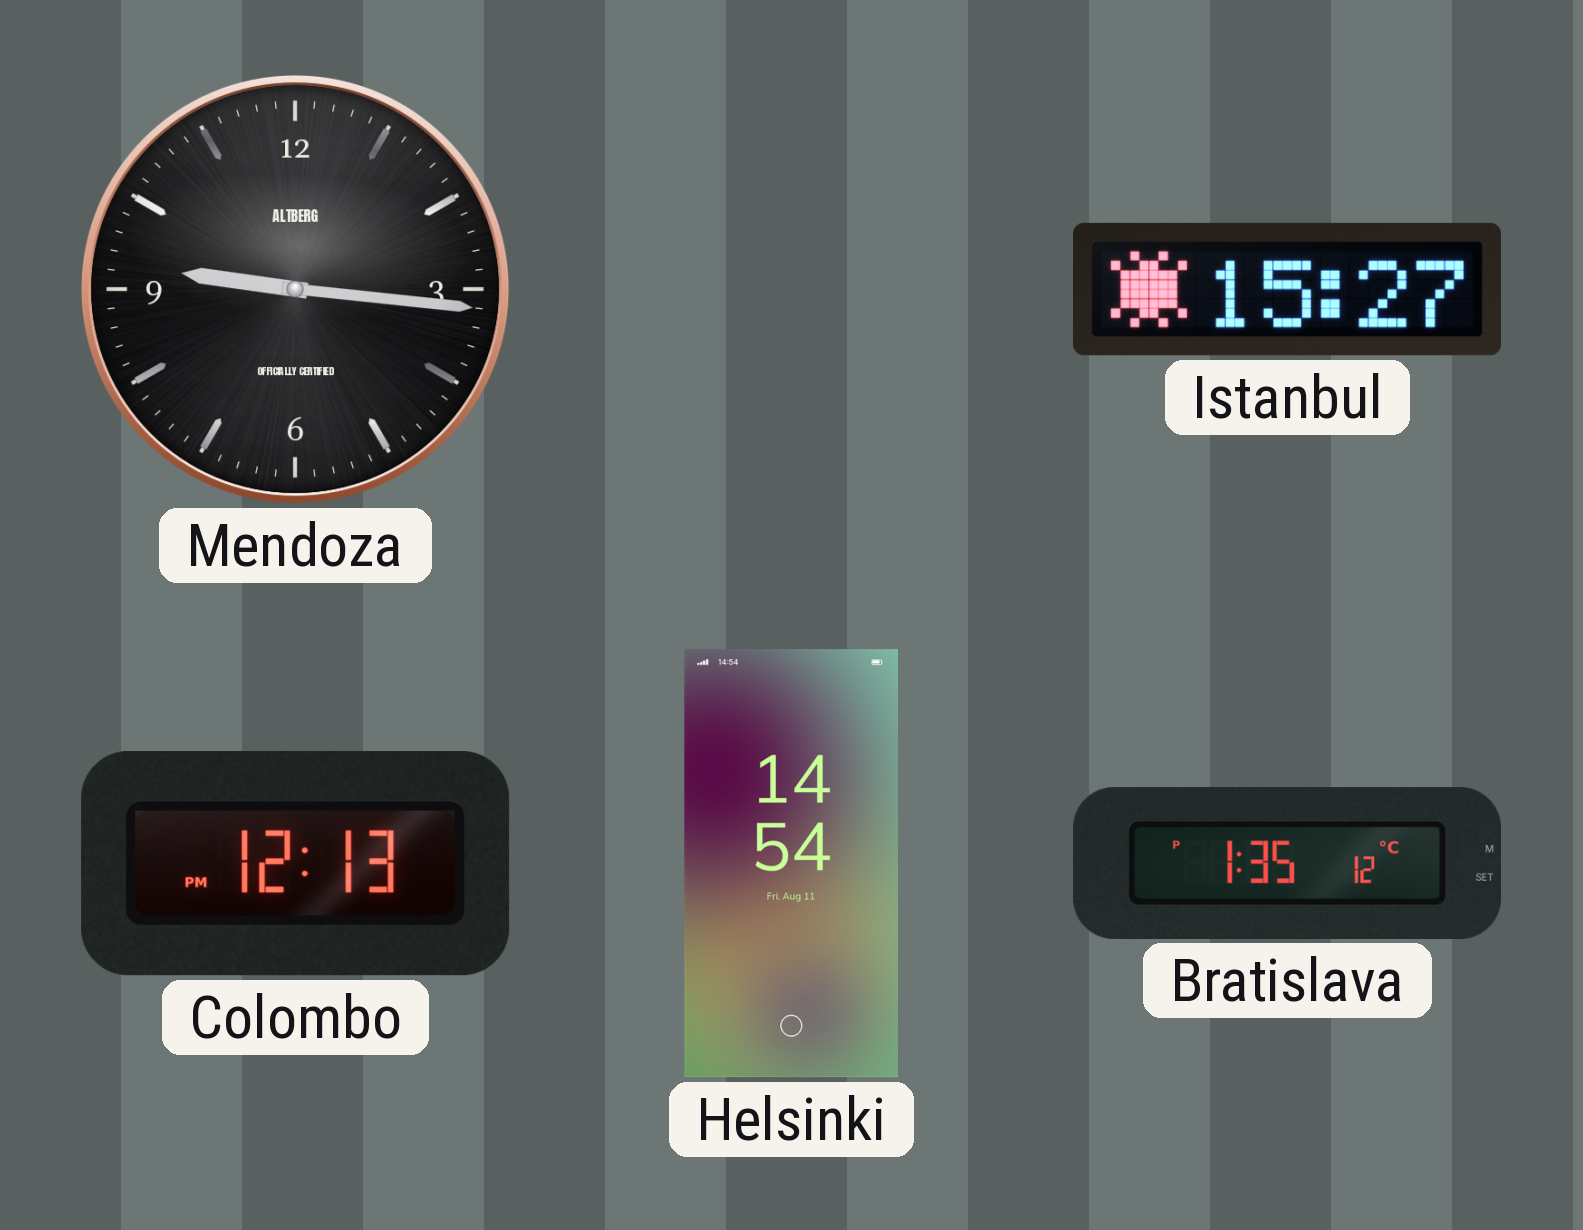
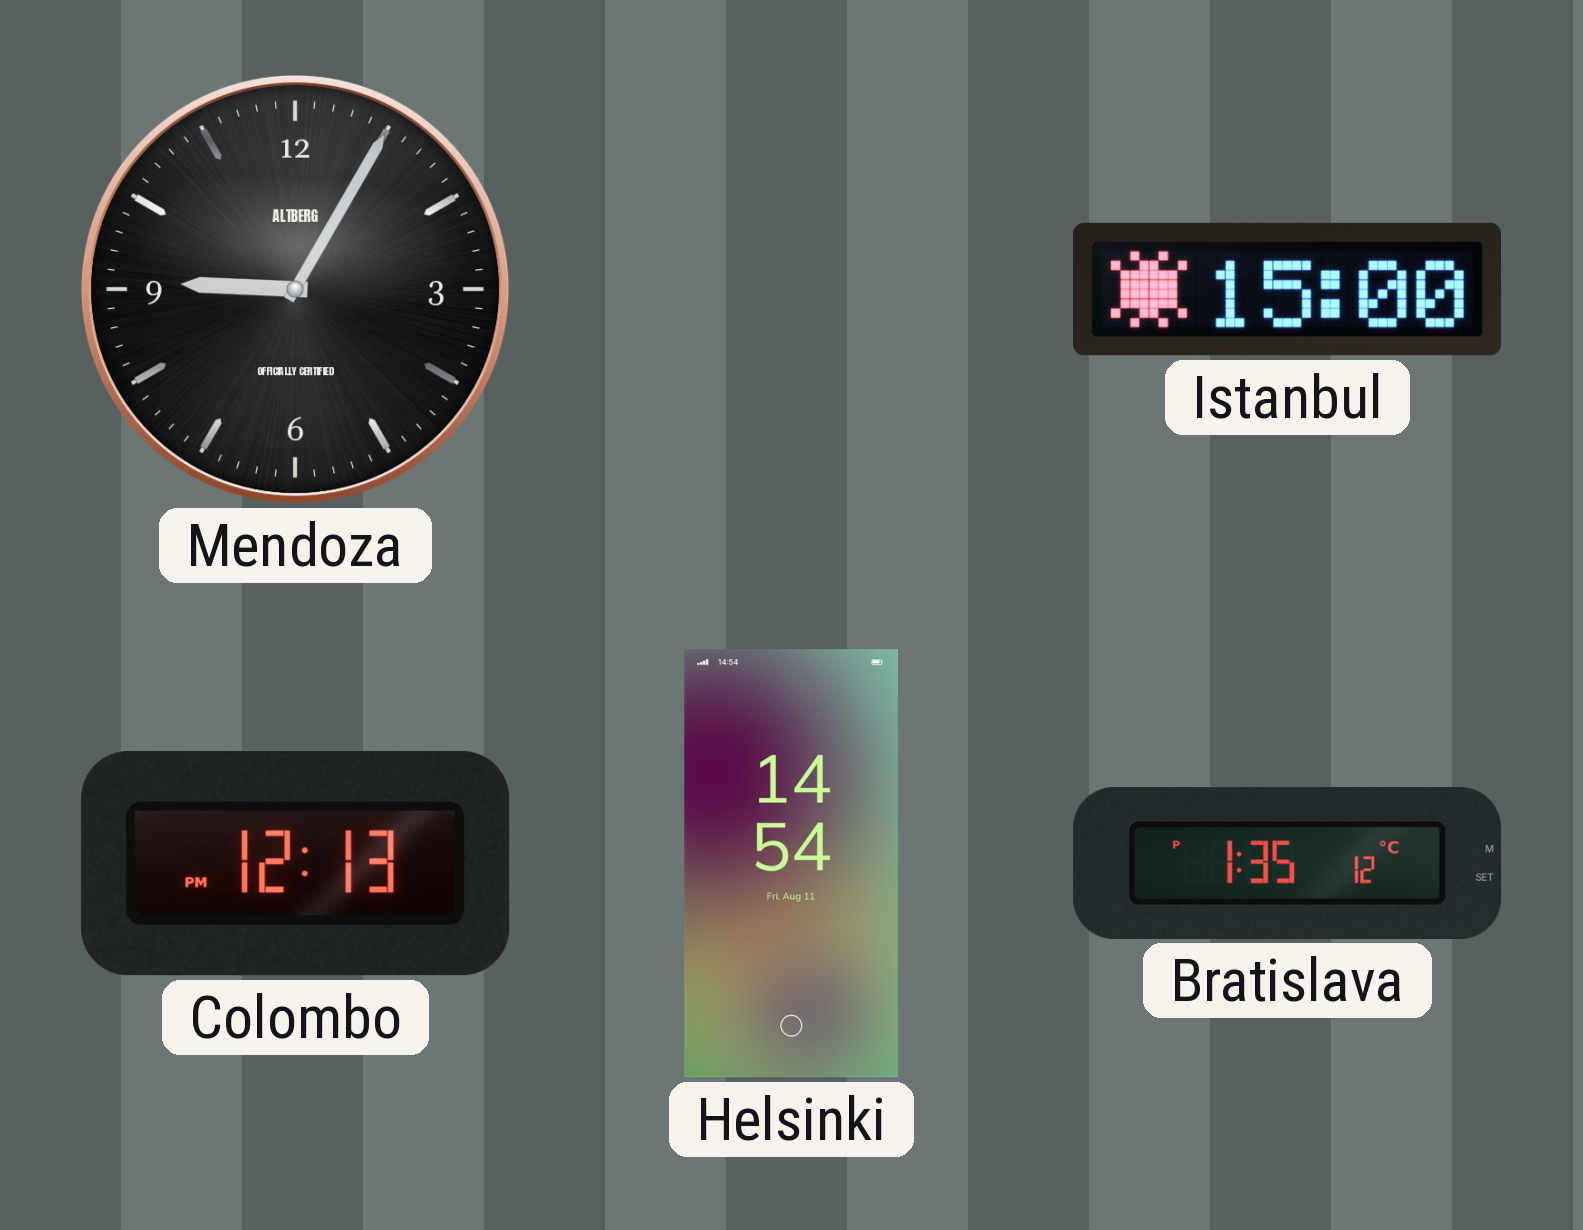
Mendoza: 9:16 -> 9:05
Istanbul: 15:27 -> 15:00
